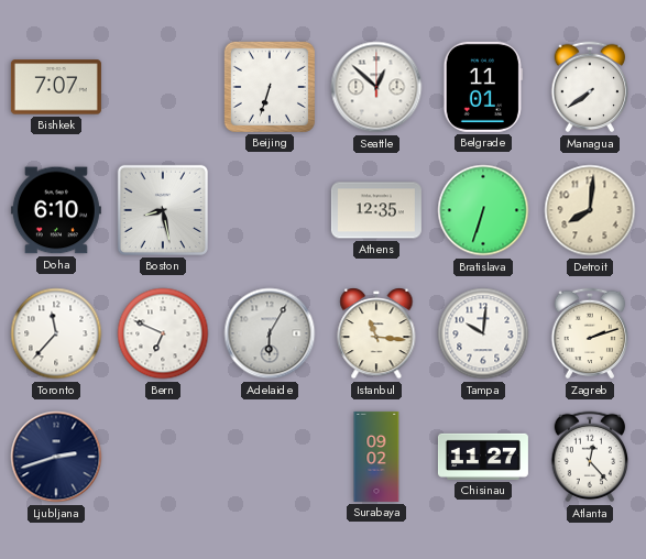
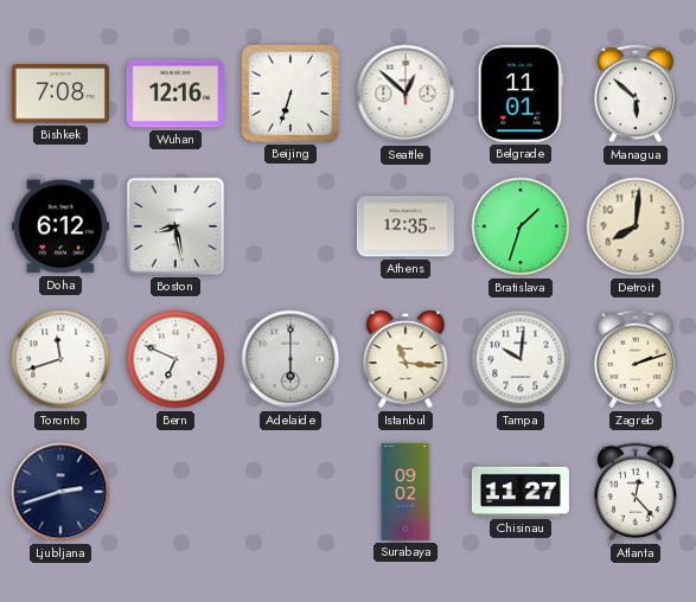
Bishkek: 7:07 -> 7:08
Wuhan: none -> 12:16
Managua: 7:39 -> 5:52
Doha: 6:10 -> 6:12
Bratislava: 6:33 -> 1:33
Toronto: 11:37 -> 11:42
Adelaide: 6:05 -> 6:00
